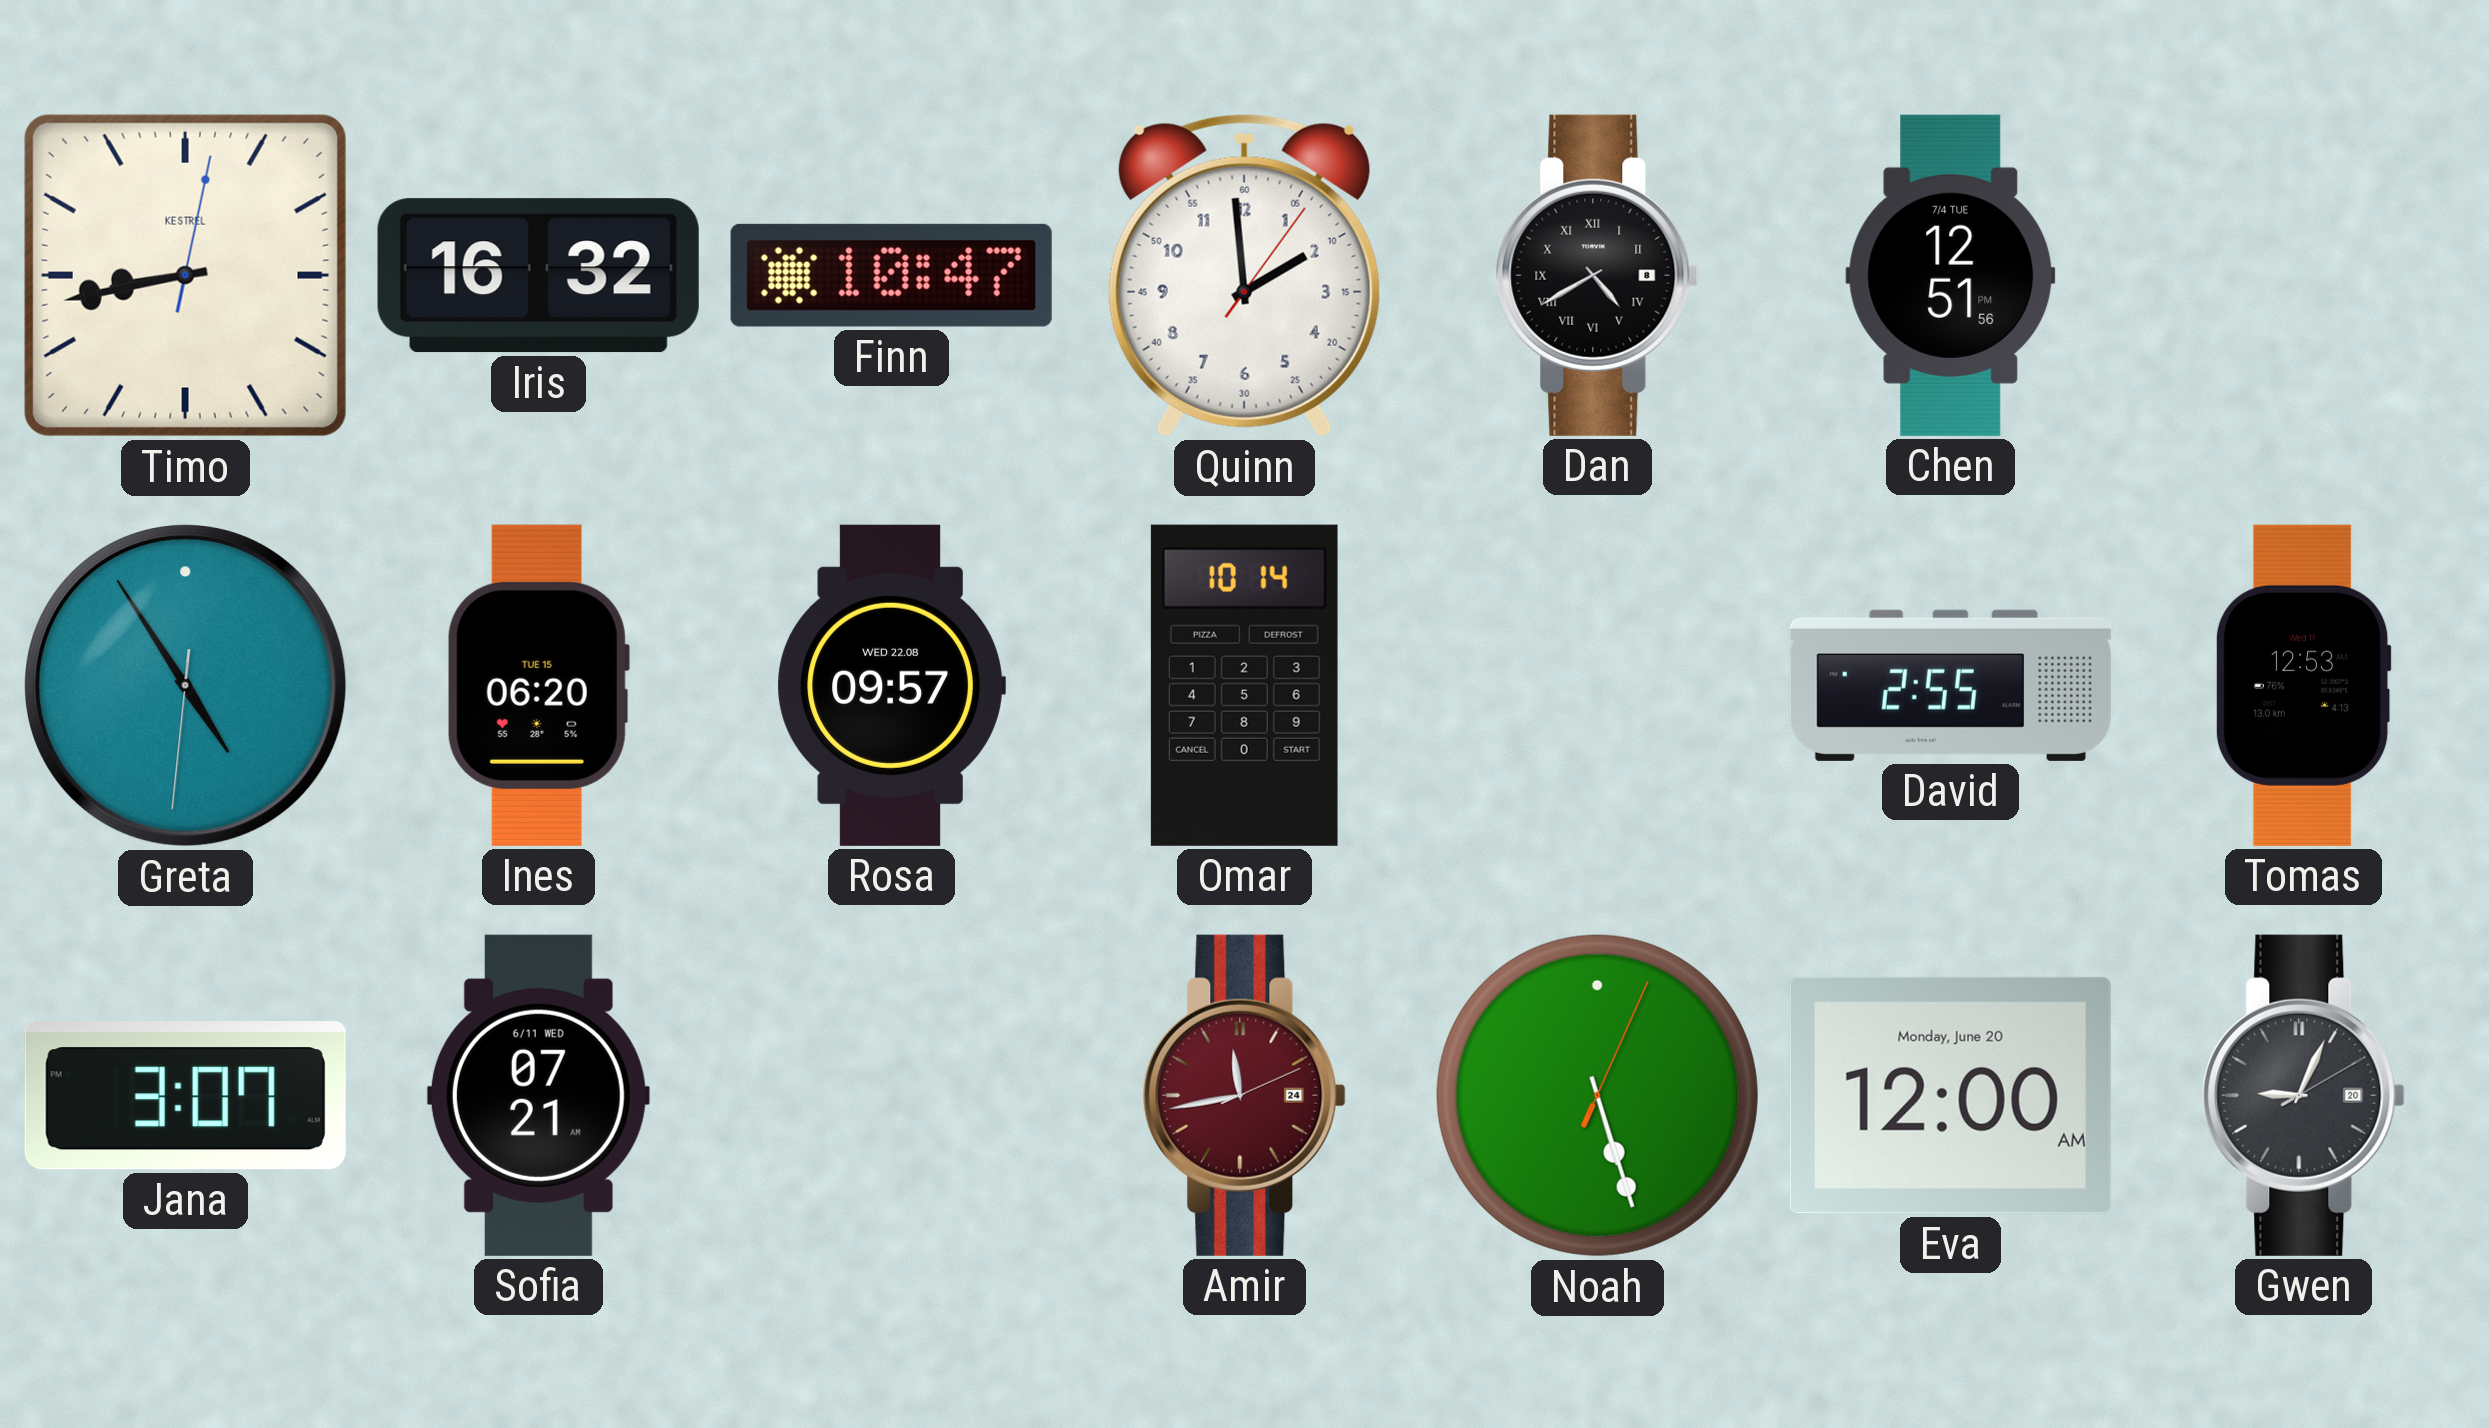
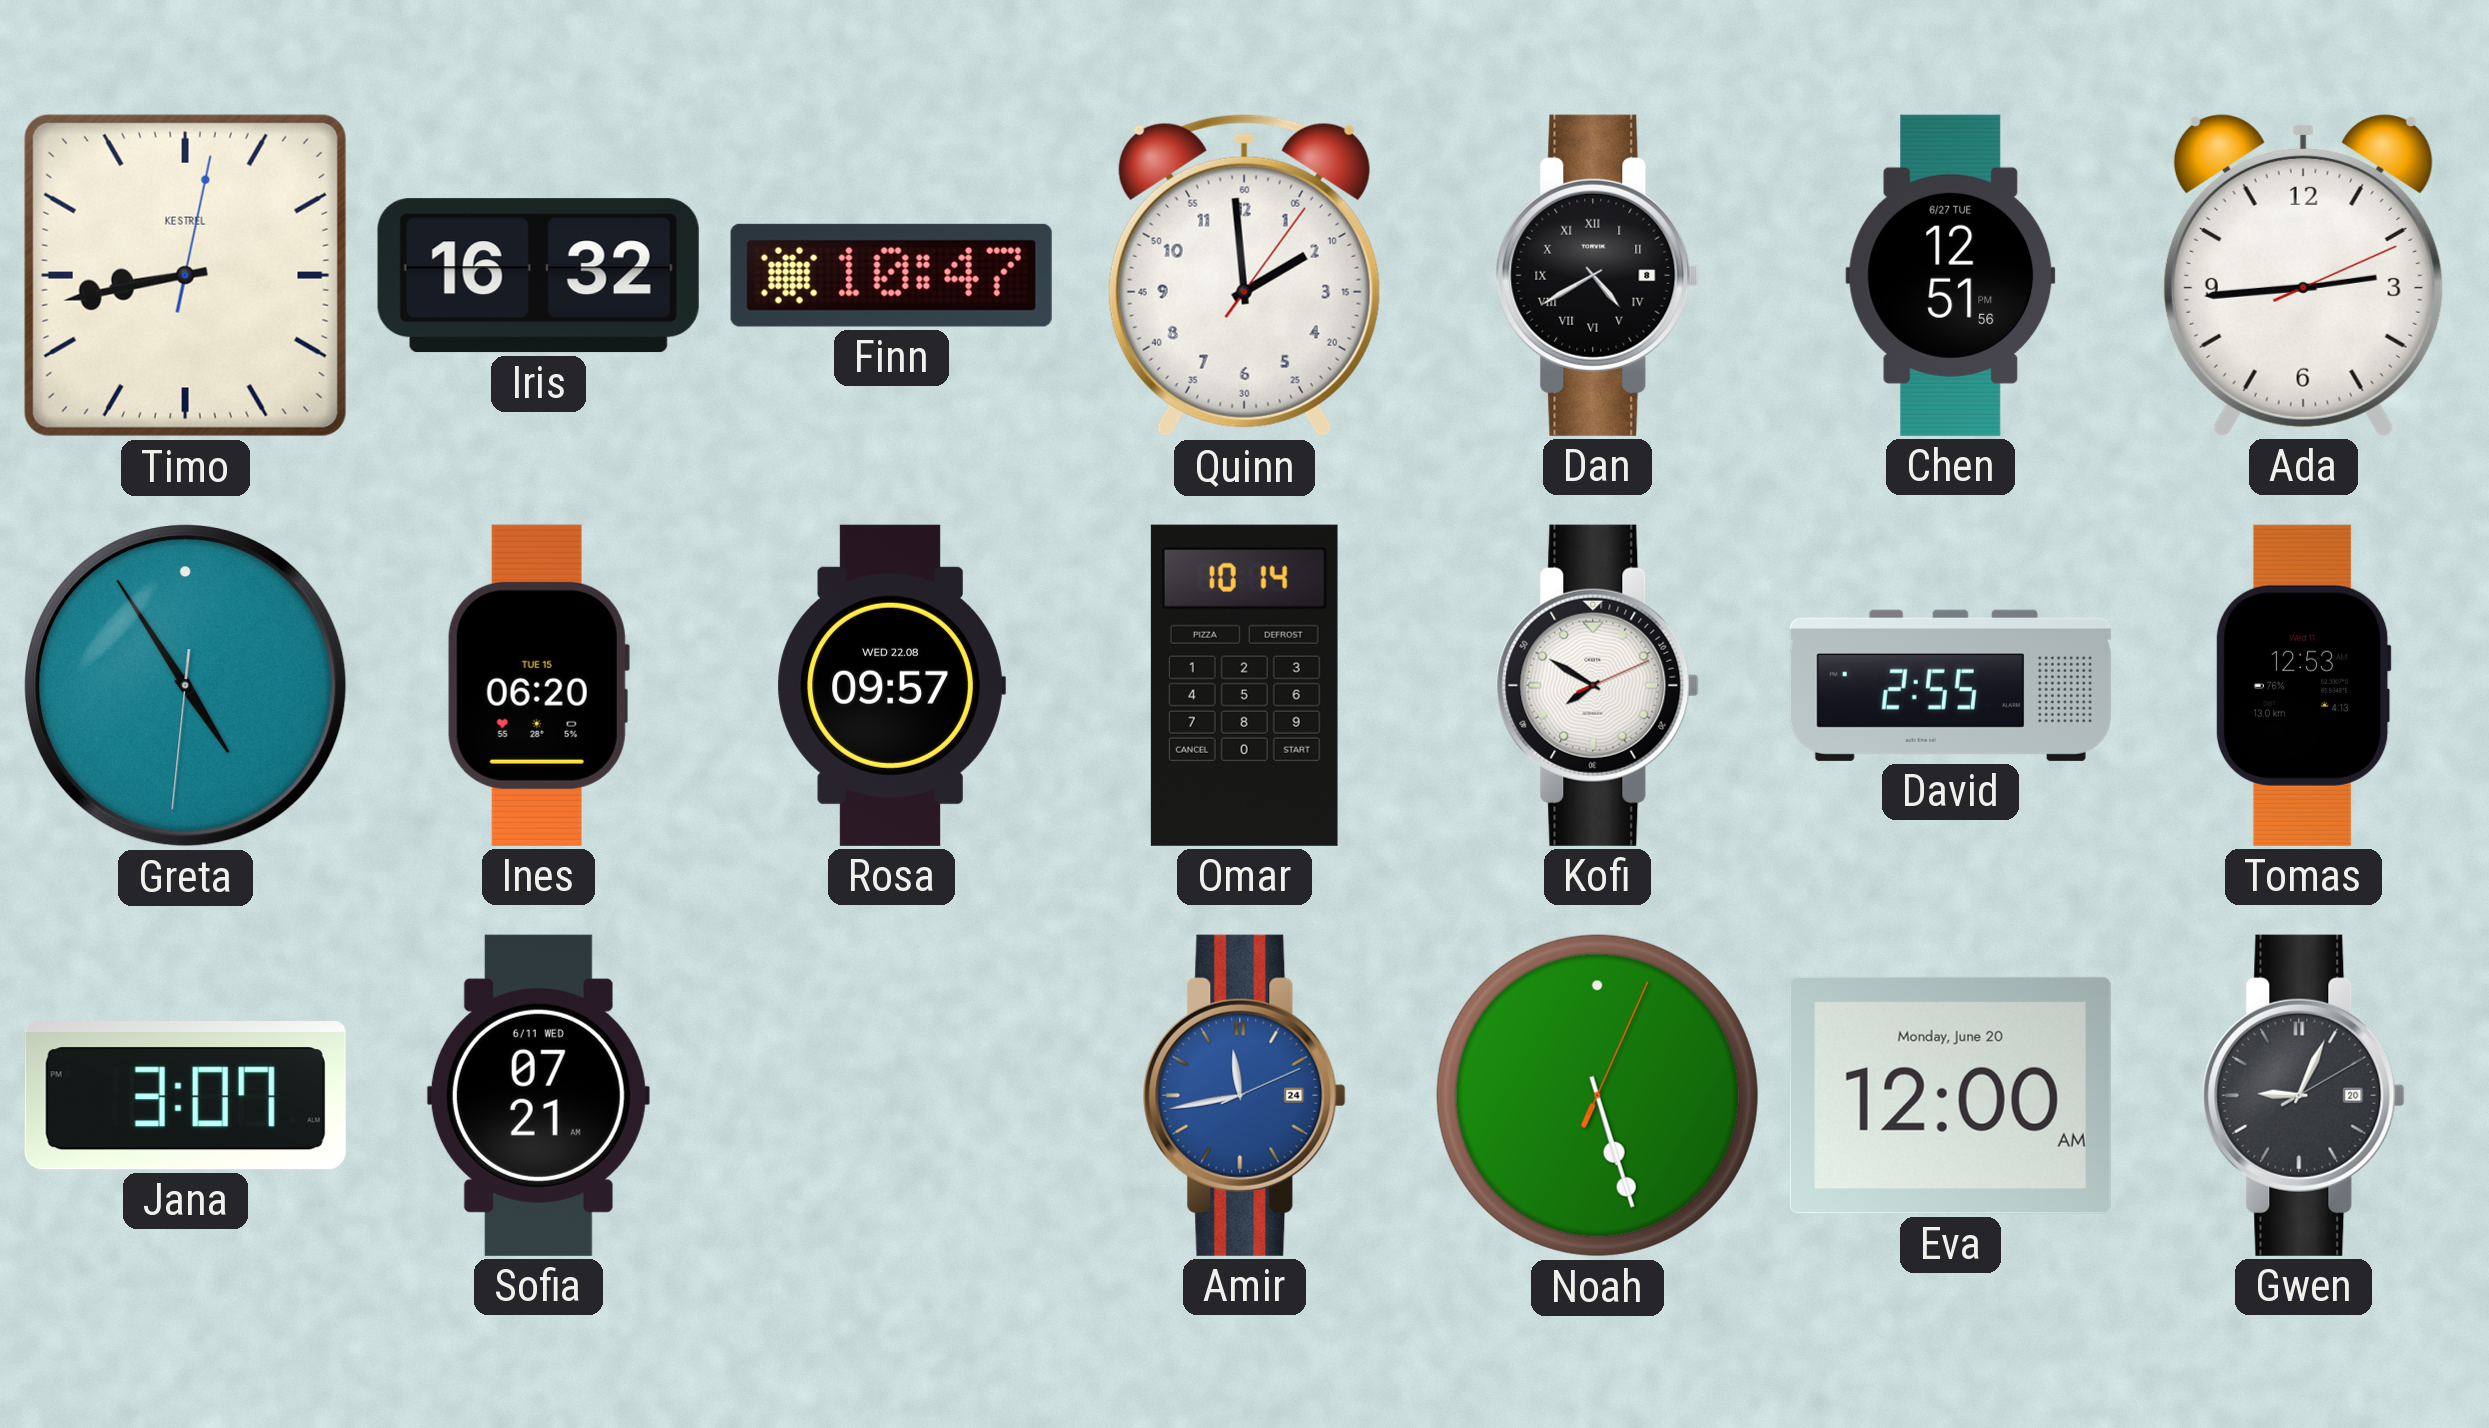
Chen date: 7/4 TUE -> 6/27 TUE
Ada: none -> 2:44
Kofi: none -> 7:50
Amir dial: burgundy -> blue
